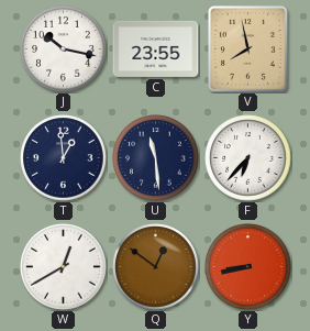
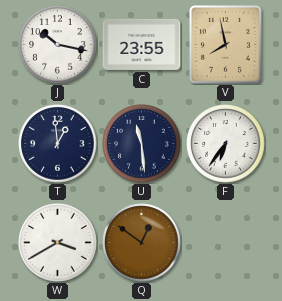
F: 6:37 -> 6:36
W: 12:40 -> 3:40
Y: 8:43 -> none
